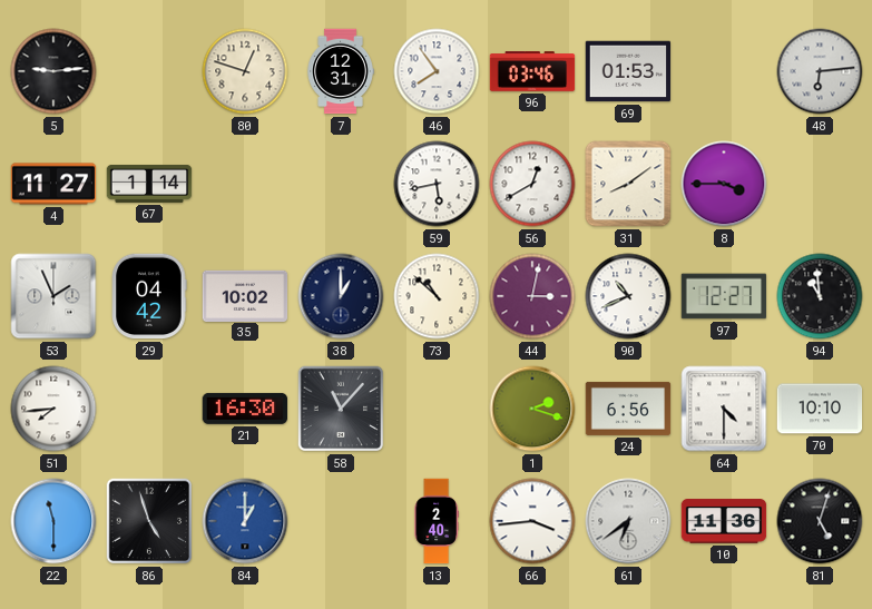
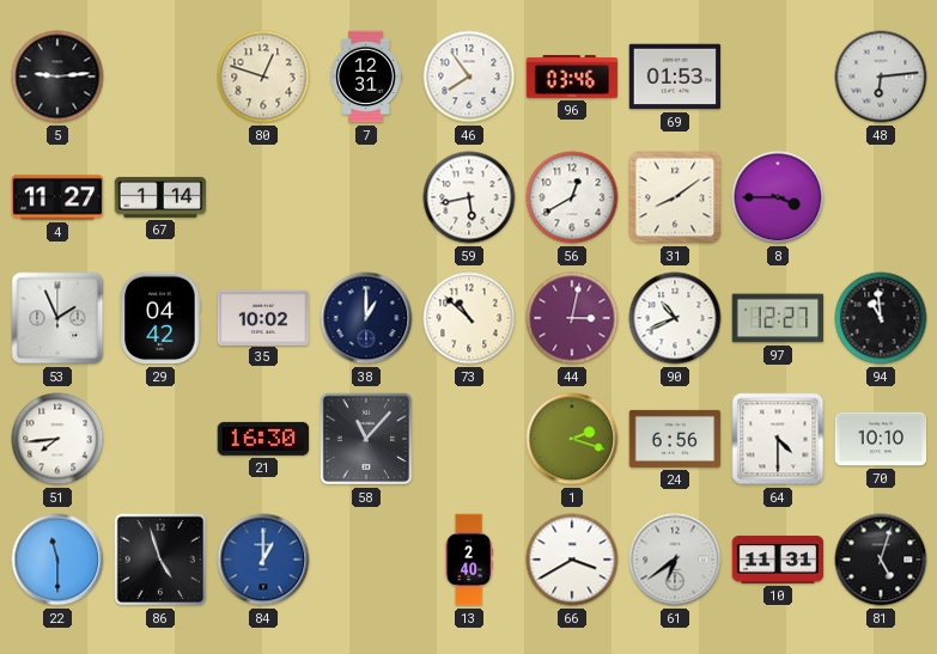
66: 3:44 -> 3:40
10: 11:36 -> 11:31
